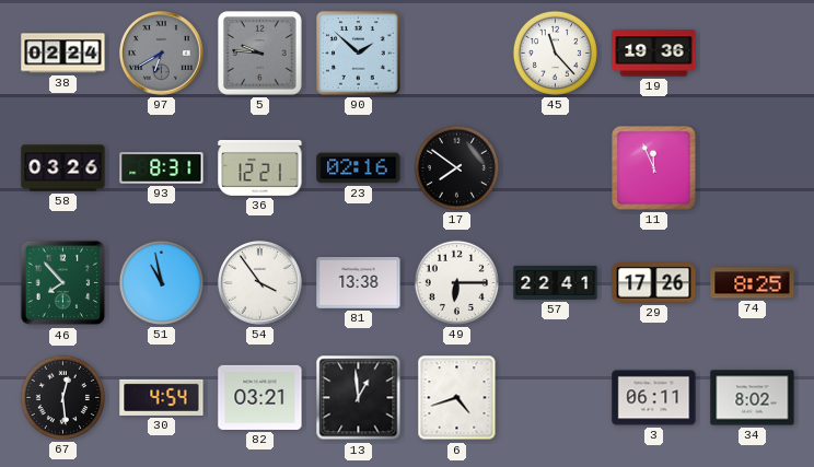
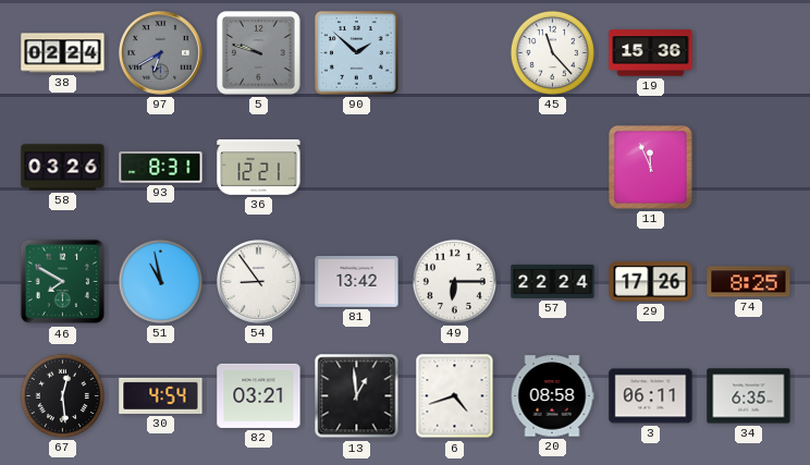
5: 9:46 -> 9:48
19: 19:36 -> 15:36
23: 02:16 -> none
17: 7:51 -> none
46: 7:53 -> 7:50
54: 3:54 -> 8:54
81: 13:38 -> 13:42
57: 22:41 -> 22:24
20: none -> 08:58
34: 8:02 -> 6:35
